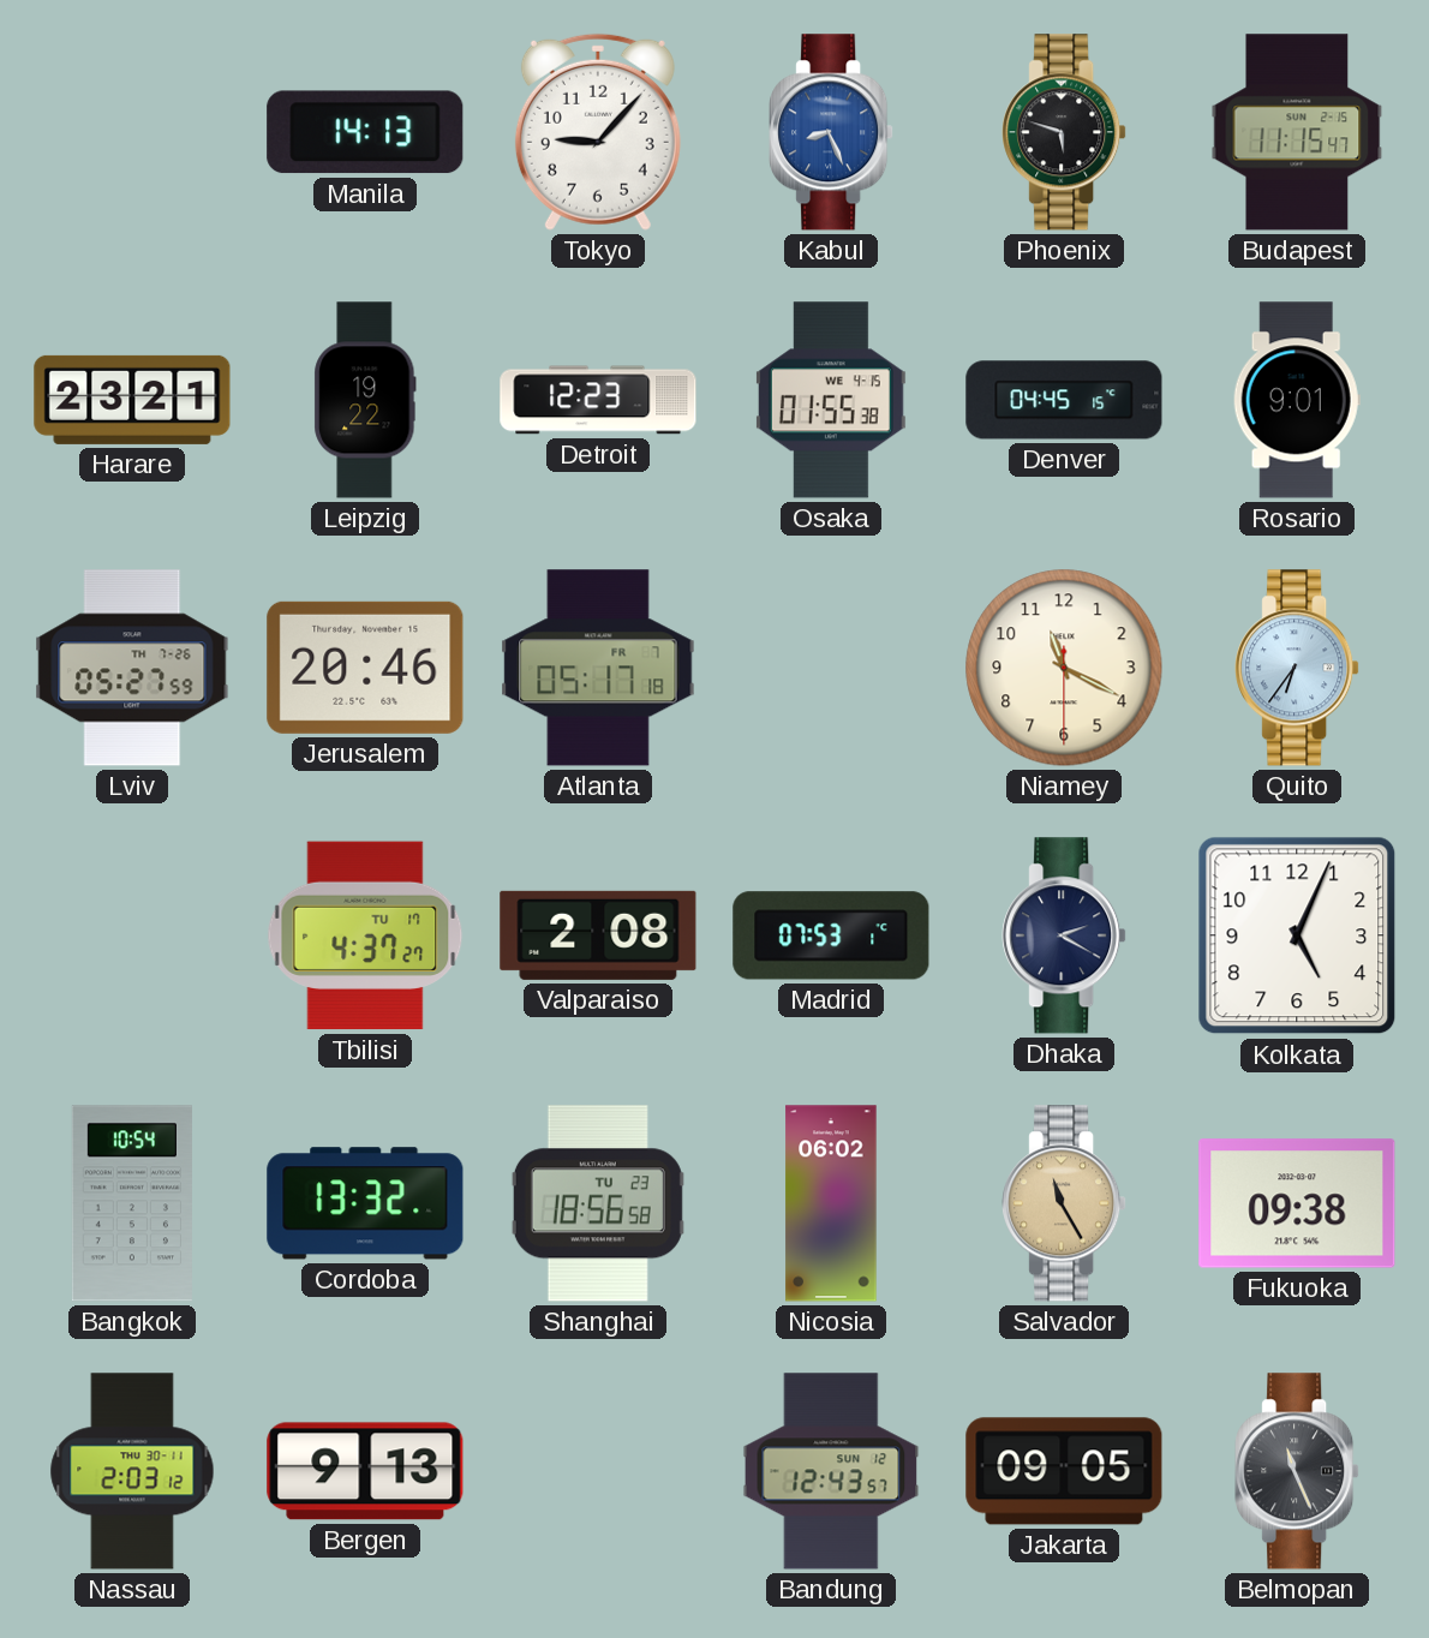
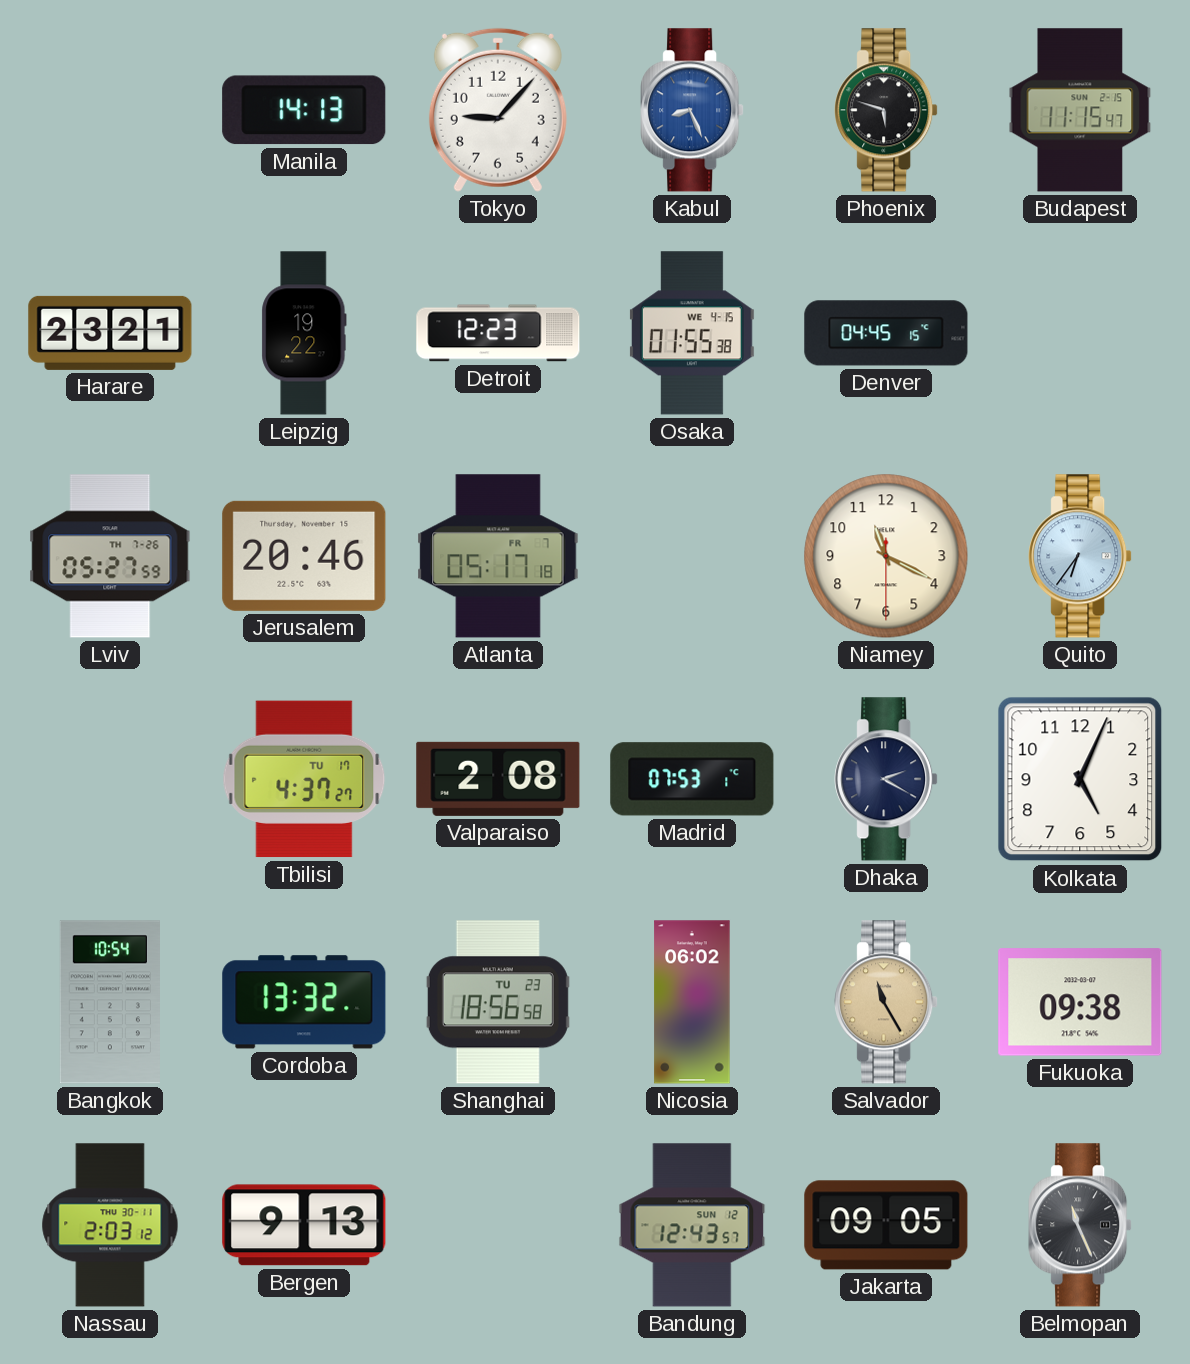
Rosario: 9:01 -> none
